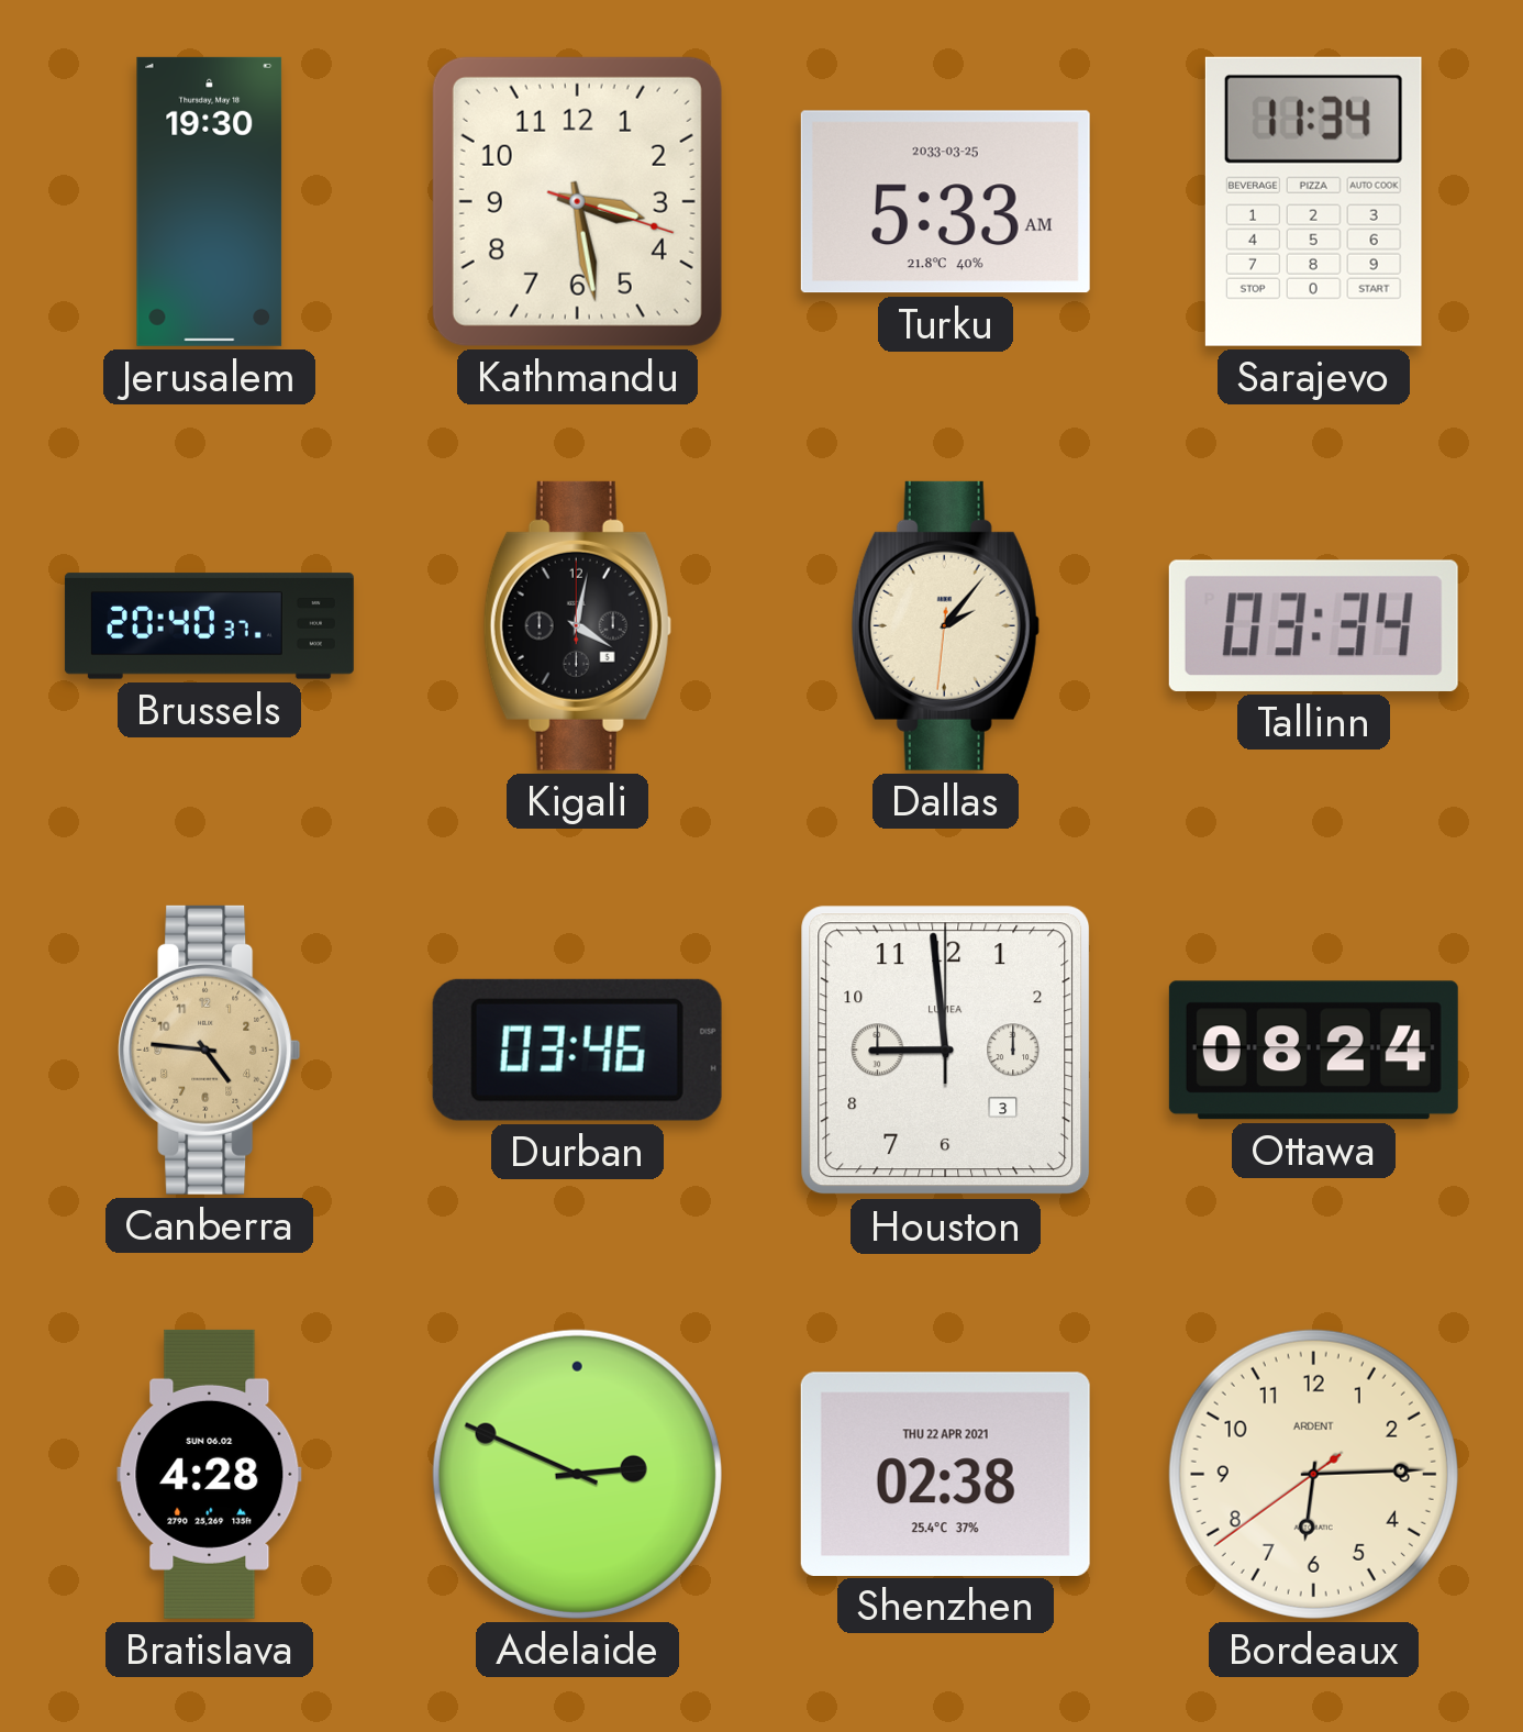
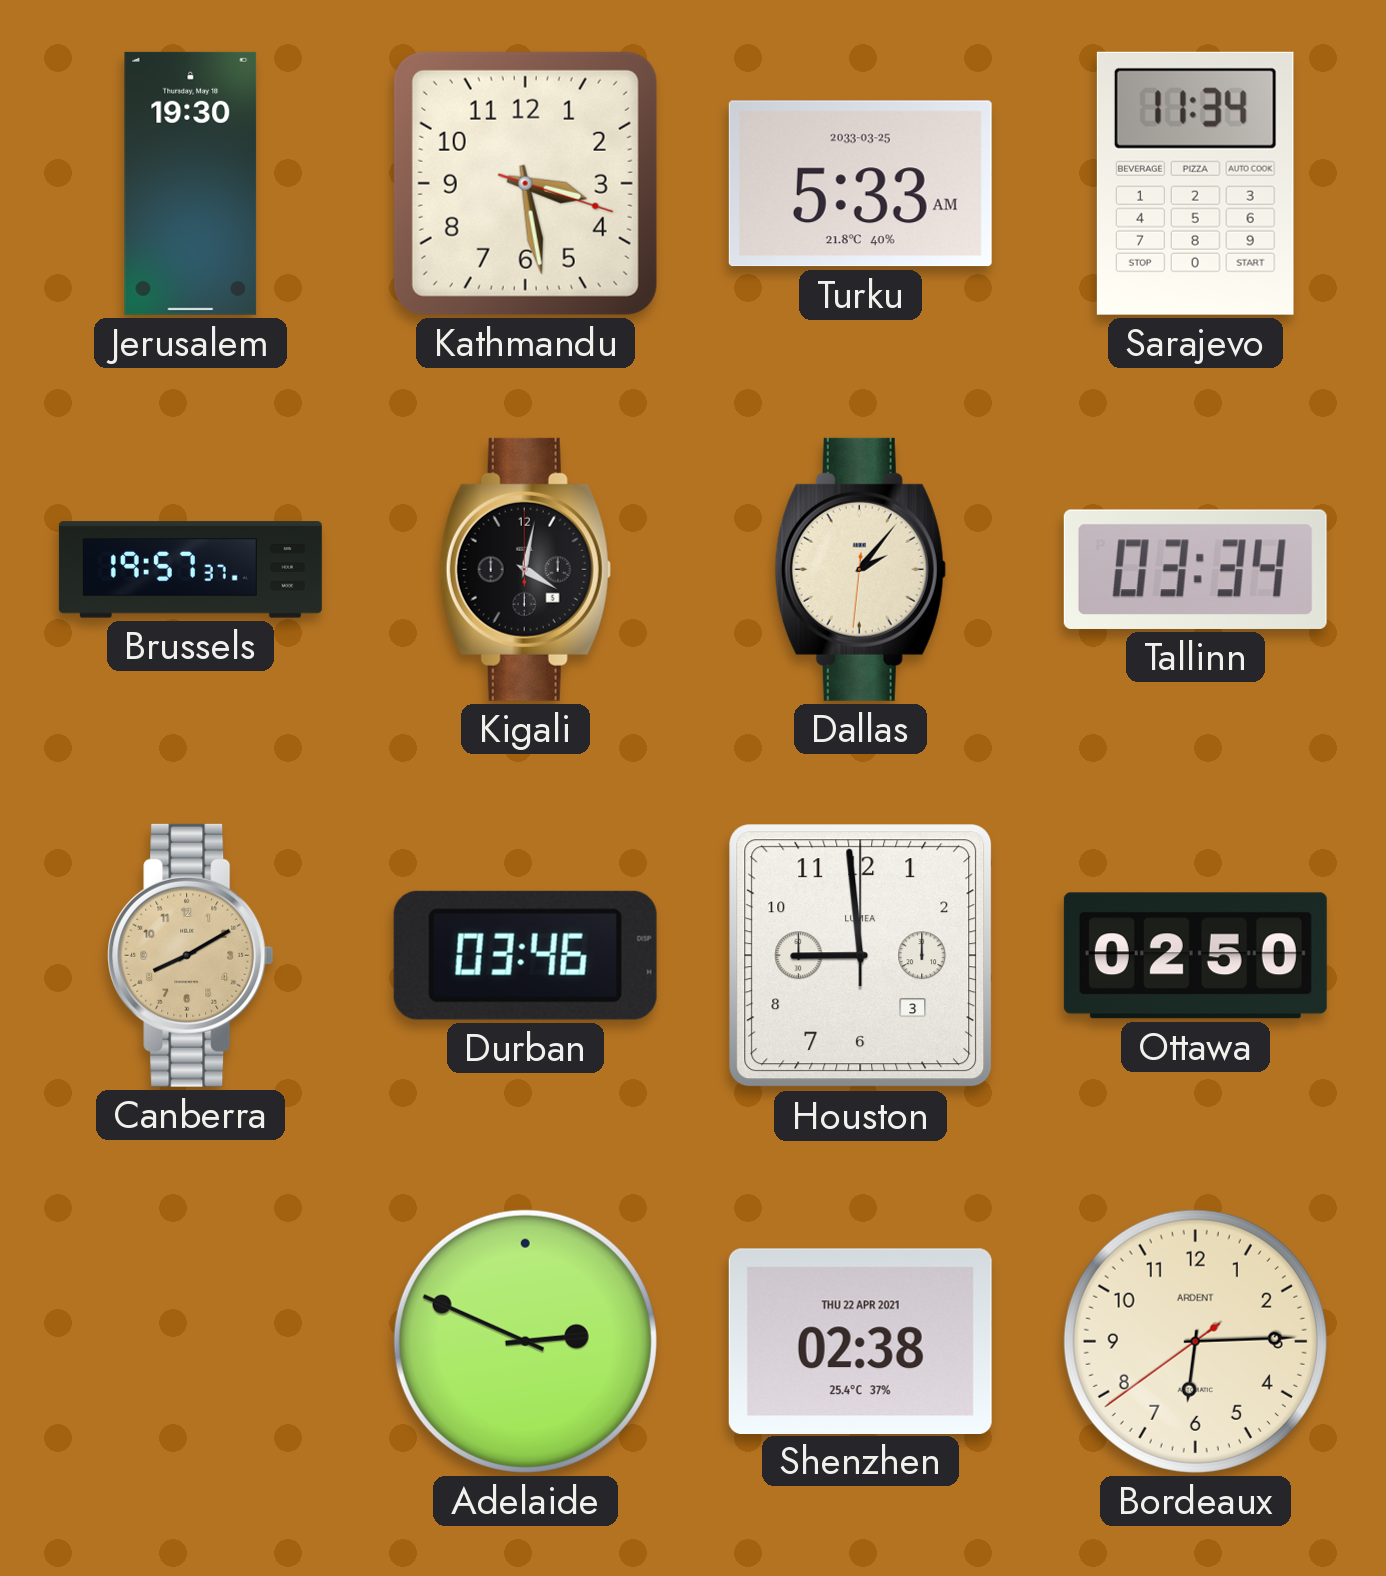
Brussels: 20:40 -> 19:57
Canberra: 4:46 -> 8:10
Ottawa: 08:24 -> 02:50
Bratislava: 4:28 -> none
